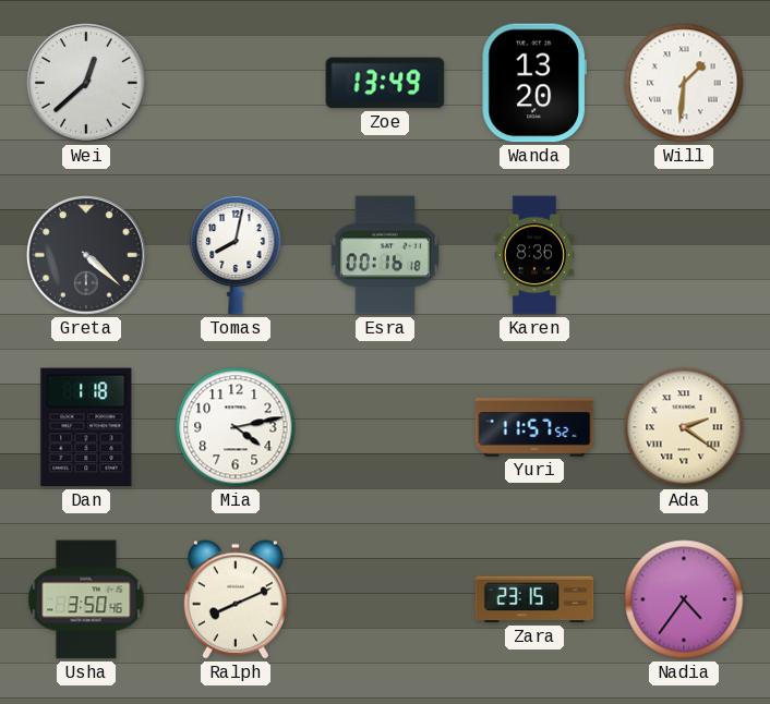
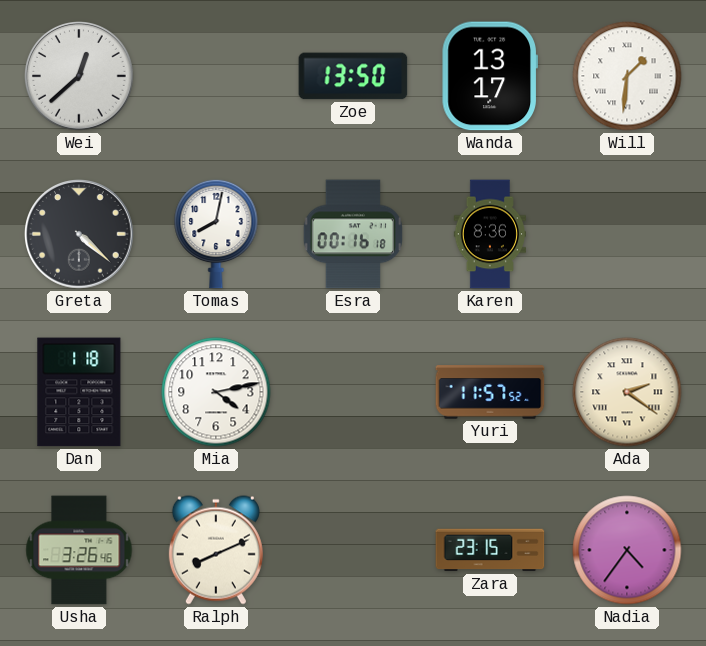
Zoe: 13:49 -> 13:50
Wanda: 13:20 -> 13:17
Usha: 3:50 -> 3:26
